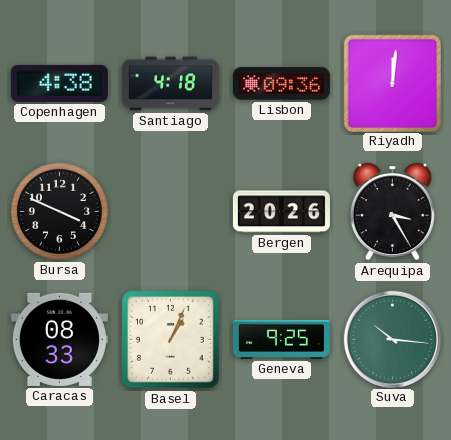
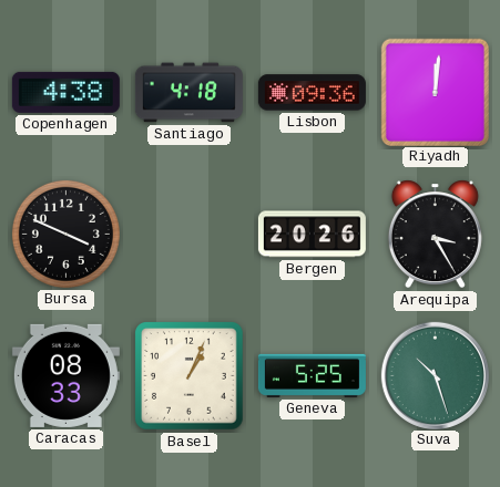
Geneva: 9:25 -> 5:25
Suva: 10:16 -> 10:27
